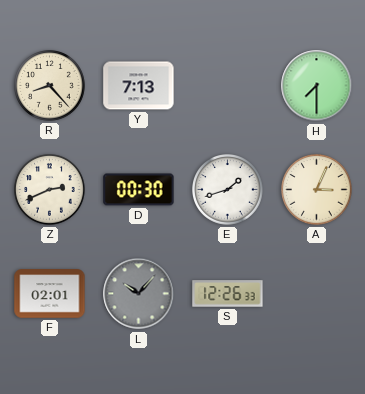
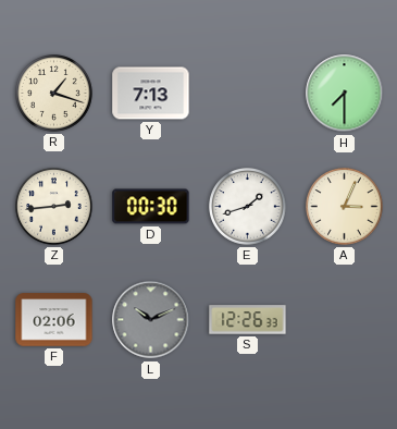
R: 8:23 -> 1:18
Z: 2:41 -> 2:44
F: 02:01 -> 02:06
L: 10:07 -> 10:11
